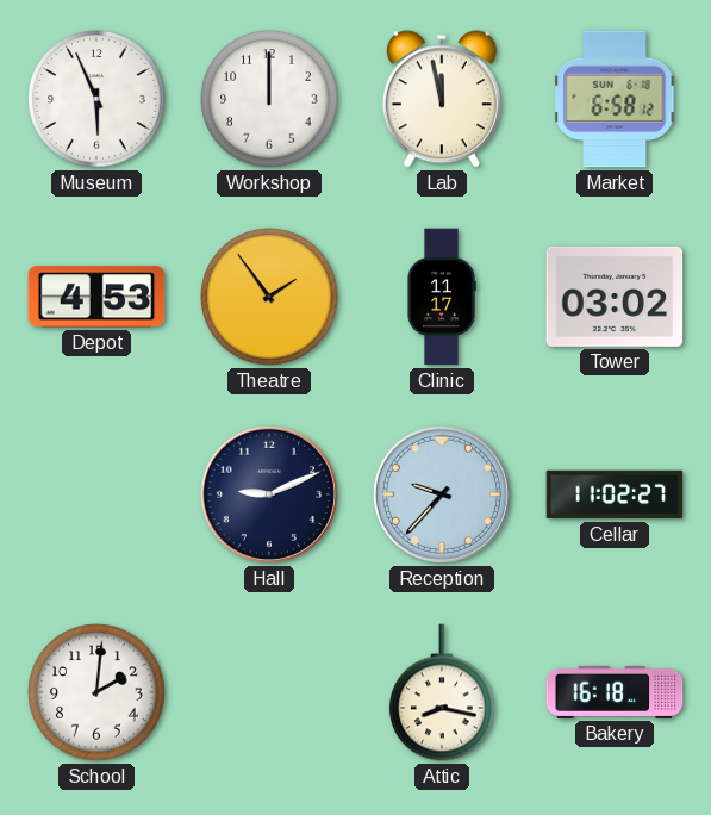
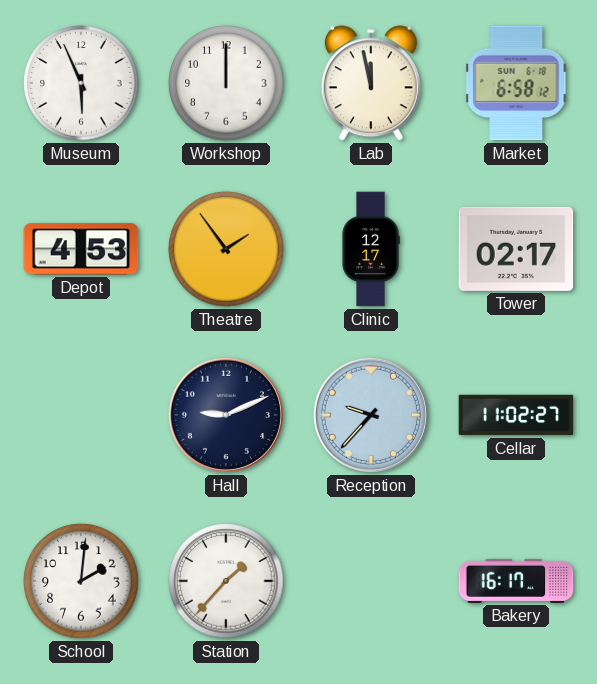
Clinic: 11:17 -> 12:17
Tower: 03:02 -> 02:17
Station: none -> 1:37
Attic: 8:17 -> none
Bakery: 16:18 -> 16:17
